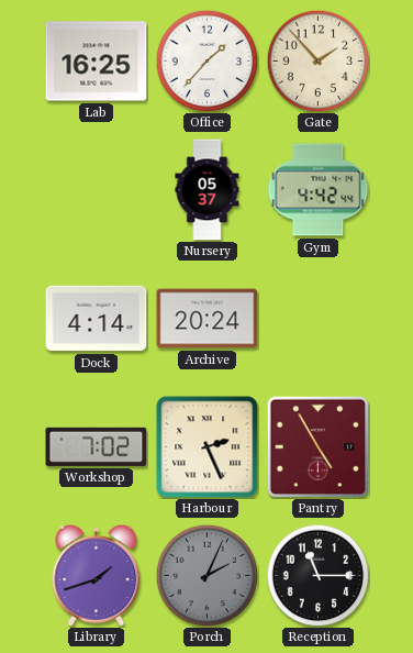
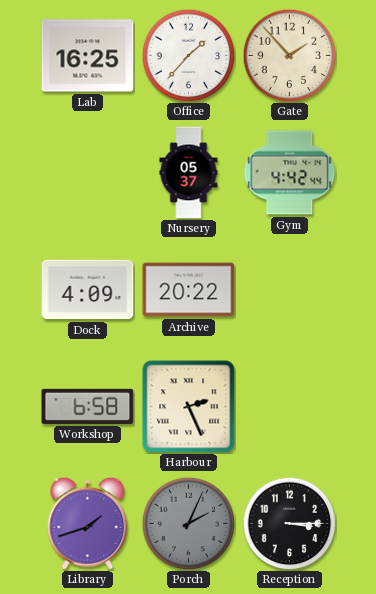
Dock: 4:14 -> 4:09
Archive: 20:24 -> 20:22
Workshop: 7:02 -> 6:58
Pantry: 4:55 -> none
Reception: 11:15 -> 3:15
